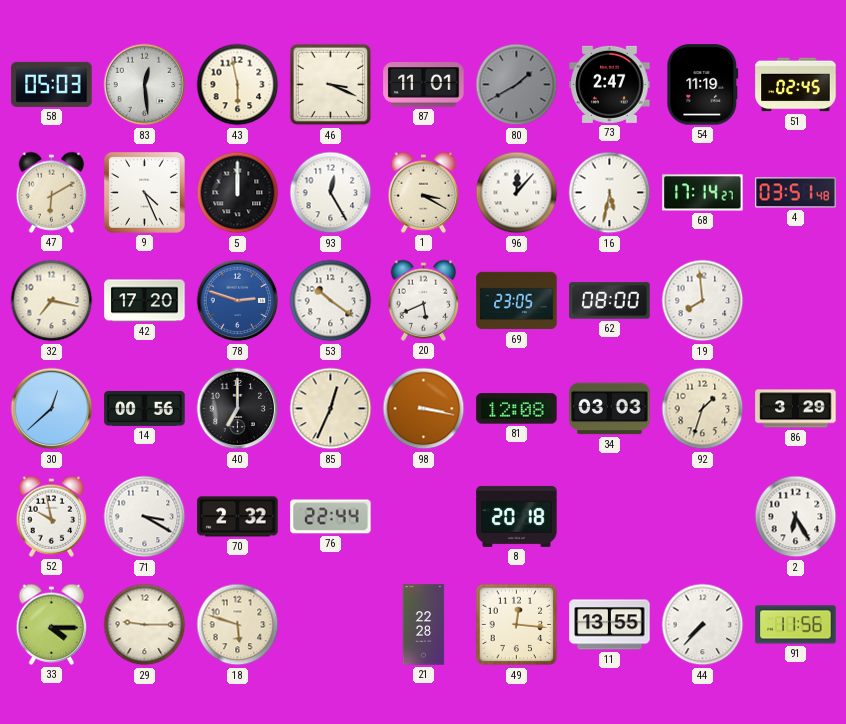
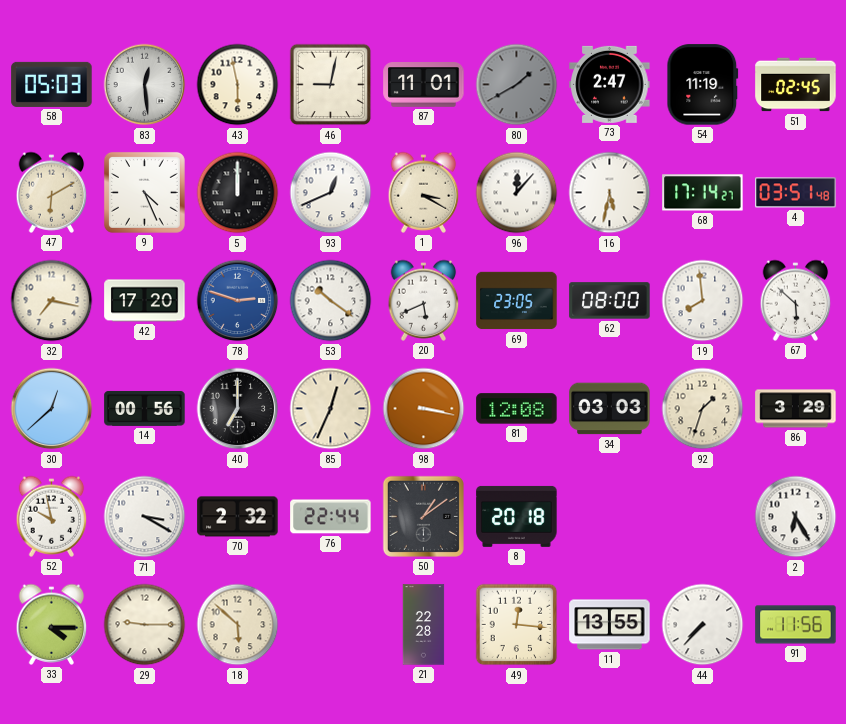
46: 3:19 -> 9:02
93: 12:25 -> 12:41
67: none -> 5:52
50: none -> 1:09
18: 5:48 -> 5:52
